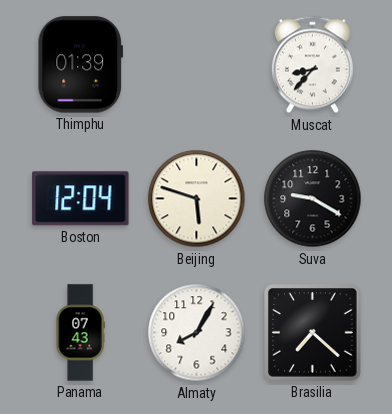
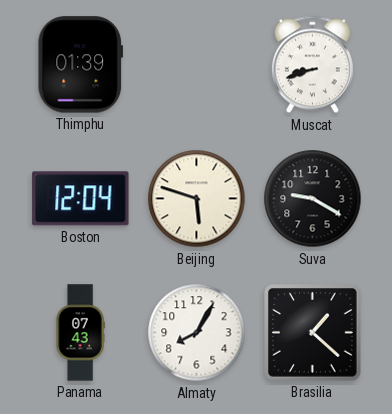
Muscat: 8:37 -> 8:42
Brasilia: 7:22 -> 1:22
